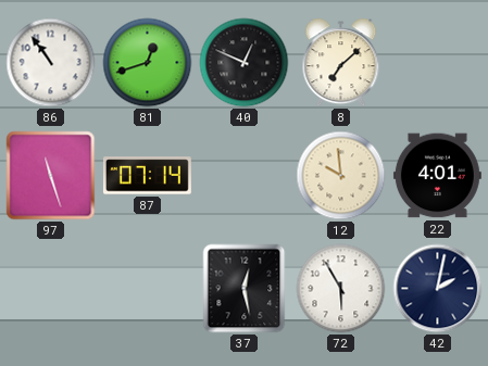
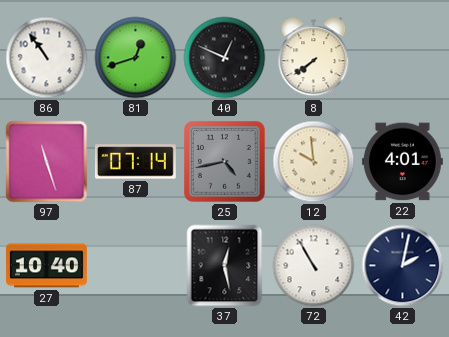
8: 7:08 -> 7:39
25: none -> 4:43
27: none -> 10:40
72: 5:55 -> 10:55
